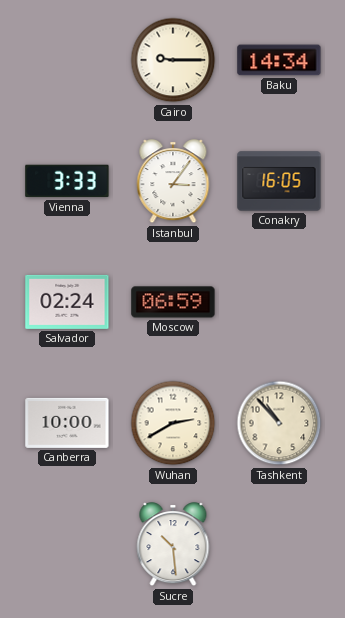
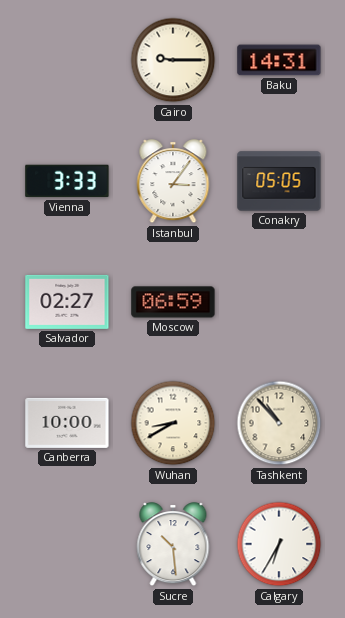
Baku: 14:34 -> 14:31
Conakry: 16:05 -> 05:05
Salvador: 02:24 -> 02:27
Wuhan: 2:40 -> 8:40
Calgary: none -> 6:35
